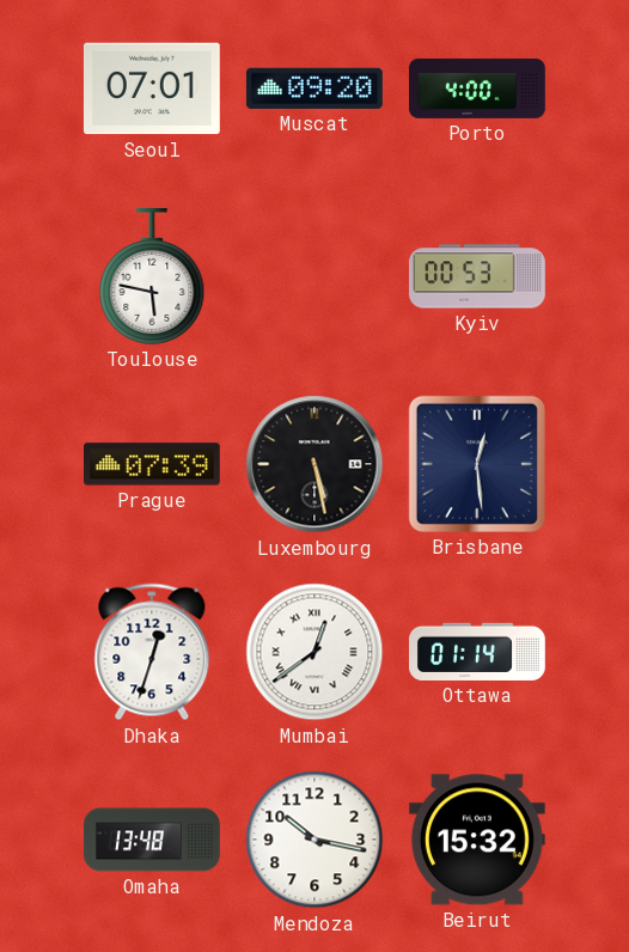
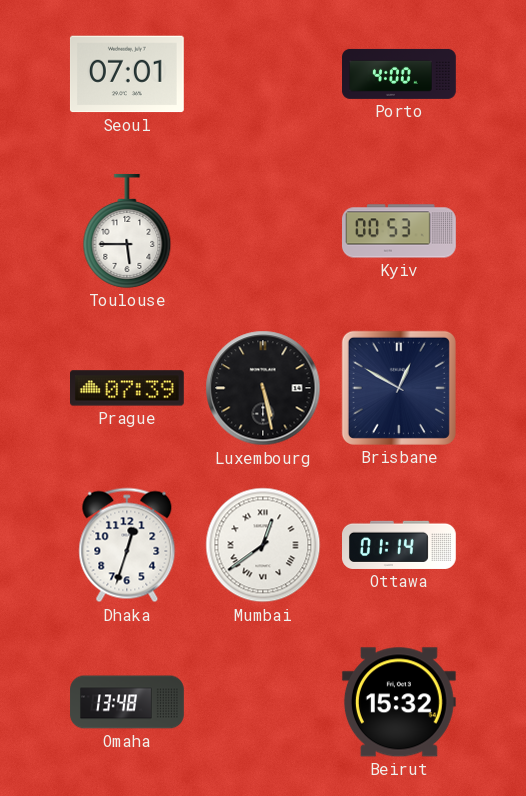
Muscat: 09:20 -> none
Toulouse: 5:47 -> 5:45
Brisbane: 12:29 -> 12:50
Mendoza: 10:17 -> none
